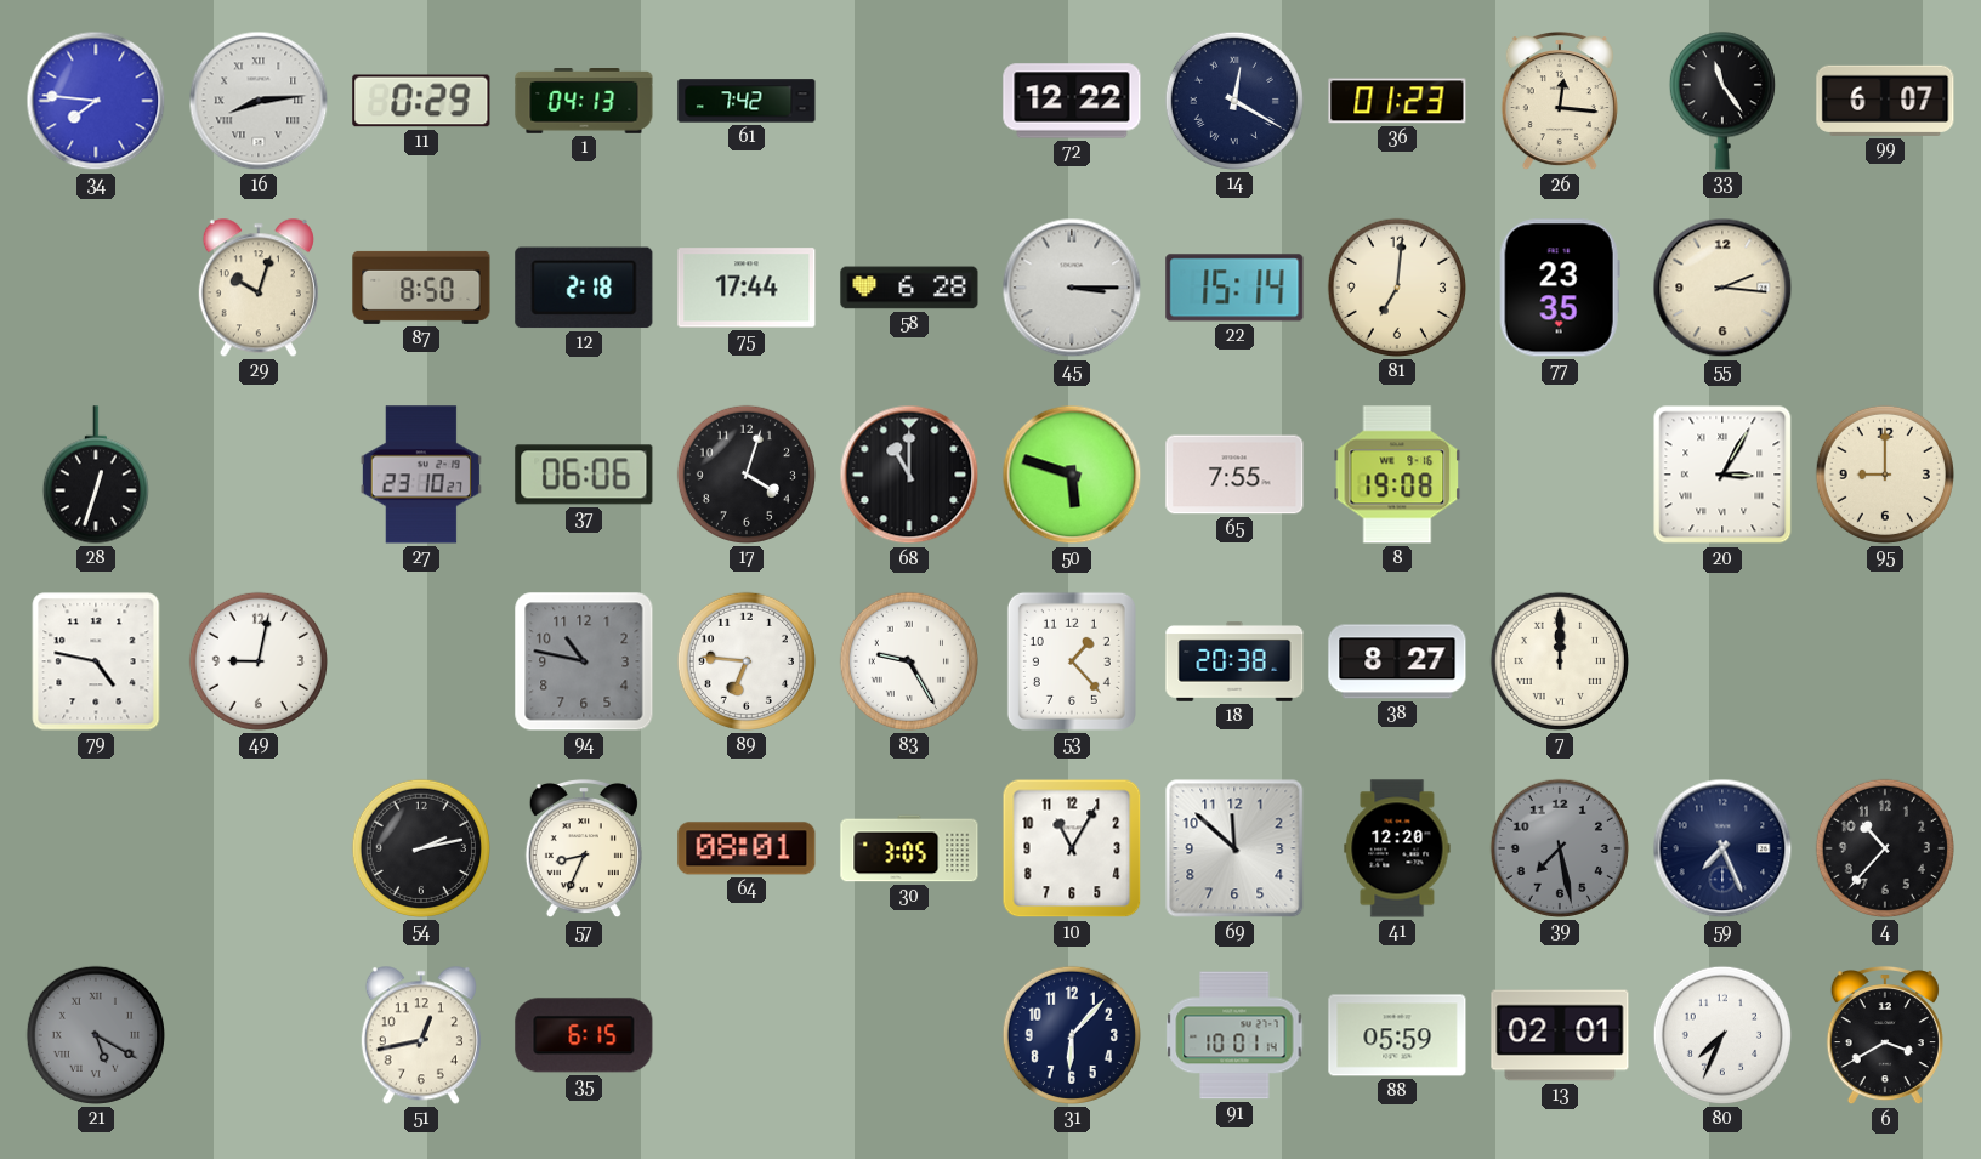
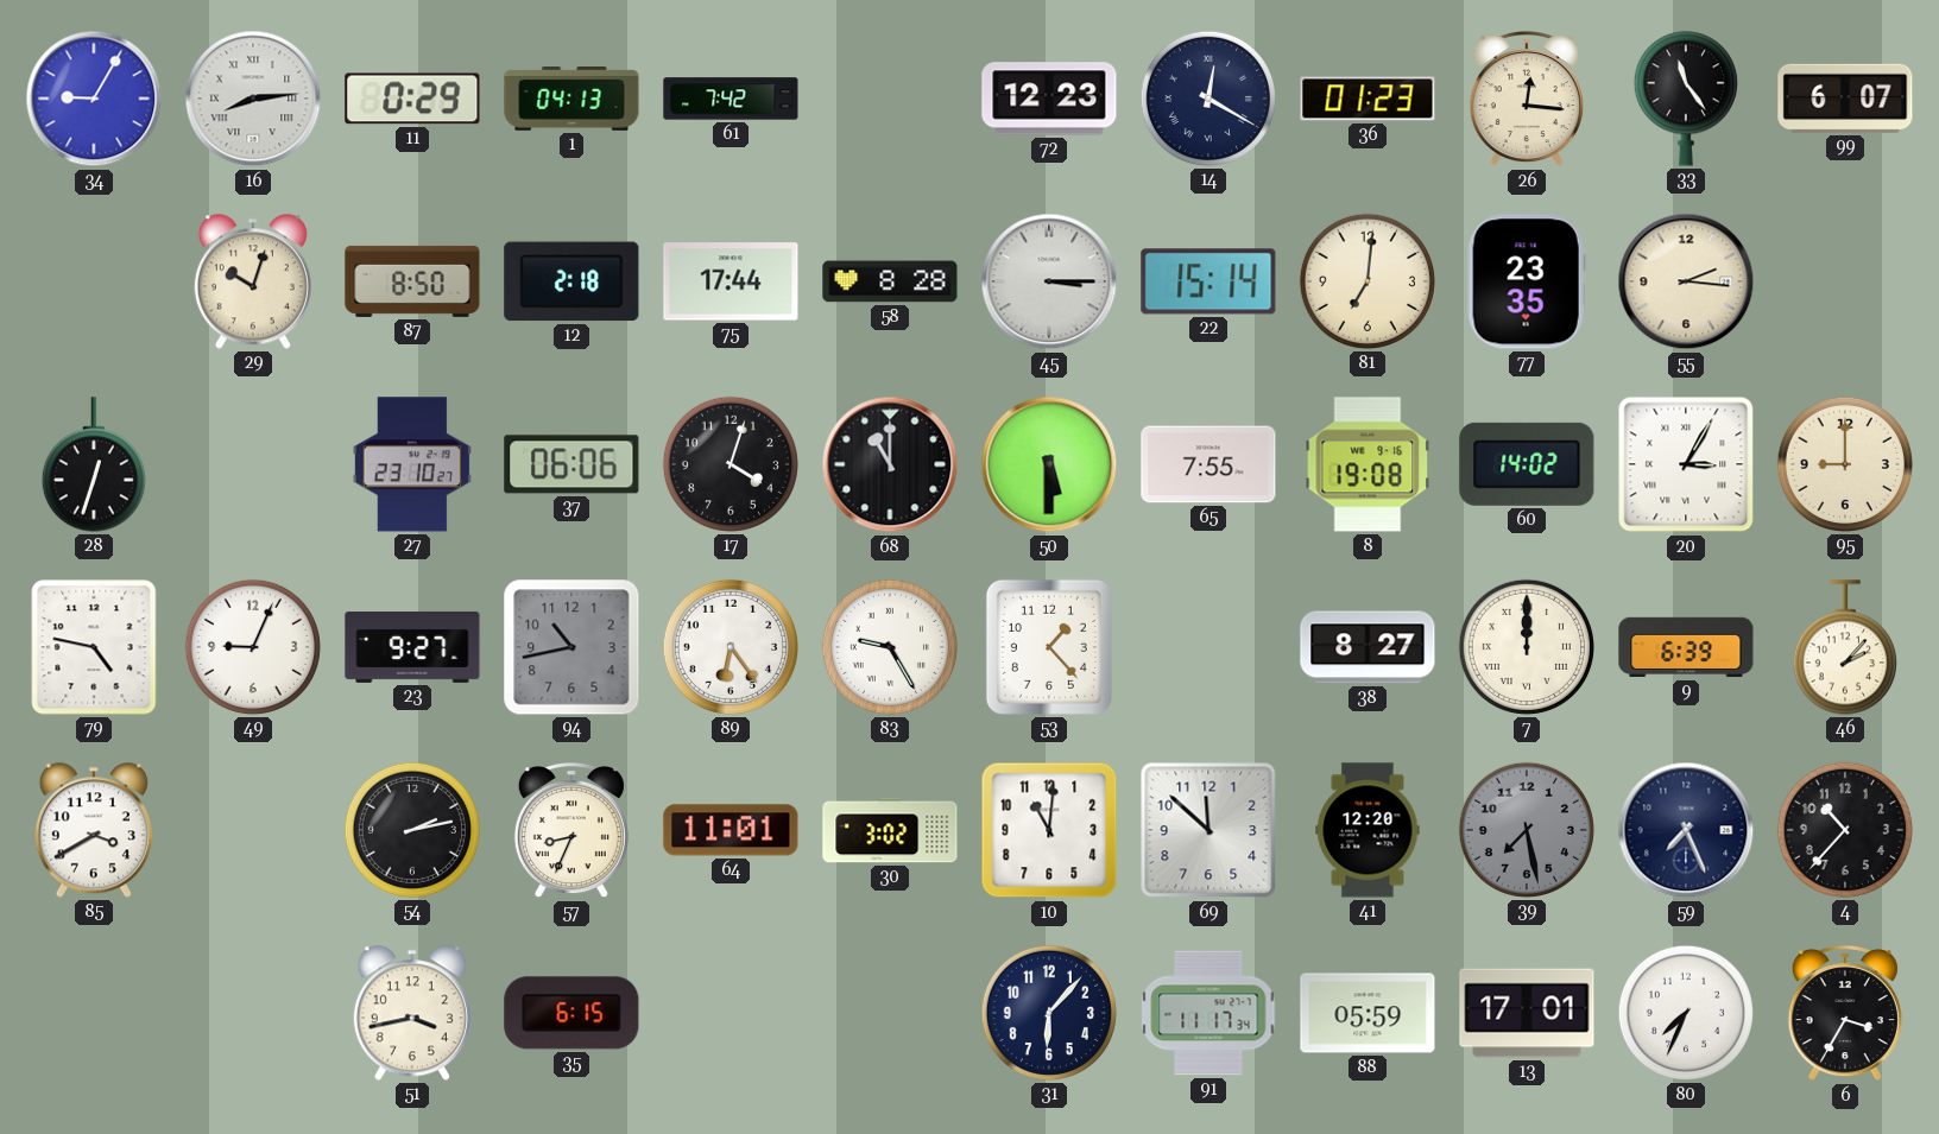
34: 7:46 -> 9:05
72: 12:22 -> 12:23
58: 6:28 -> 8:28
50: 5:48 -> 5:30
60: none -> 14:02
49: 9:02 -> 9:04
23: none -> 9:27
94: 10:47 -> 10:43
89: 6:46 -> 6:24
18: 20:38 -> none
9: none -> 6:39
46: none -> 2:07
85: none -> 3:40
64: 08:01 -> 11:01
30: 3:05 -> 3:02
10: 11:05 -> 11:01
21: 5:20 -> none
51: 12:43 -> 3:43
91: 10:01 -> 11:17
13: 02:01 -> 17:01
6: 3:40 -> 3:35
